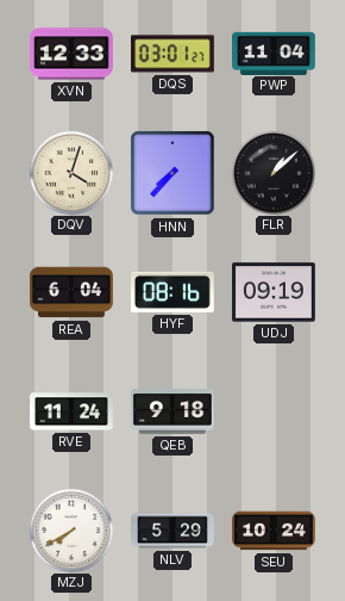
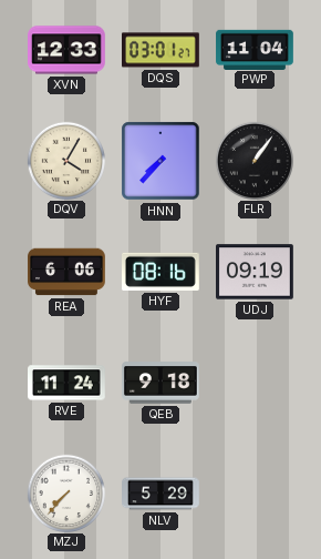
DQV: 4:03 -> 4:05
FLR: 1:08 -> 1:06
REA: 6:04 -> 6:06
MZJ: 7:40 -> 7:37
SEU: 10:24 -> none
